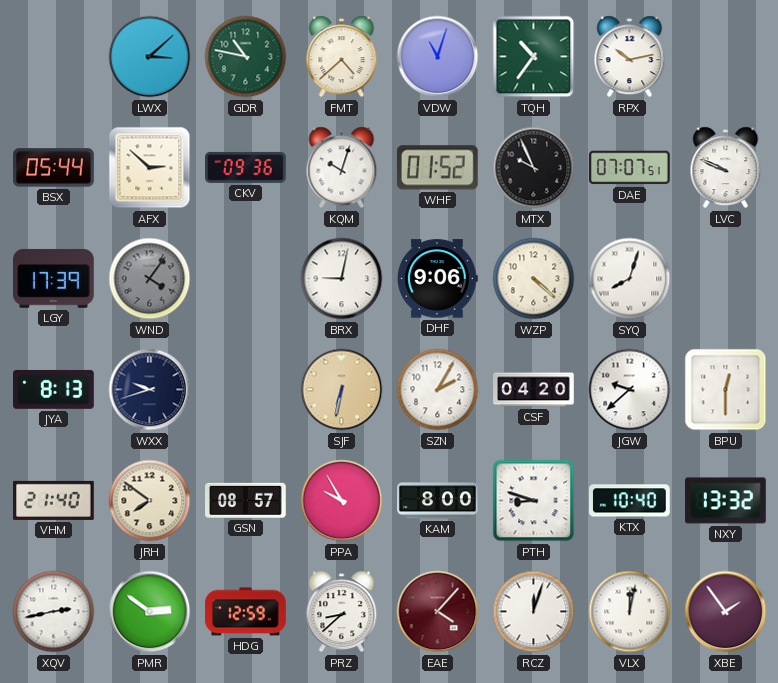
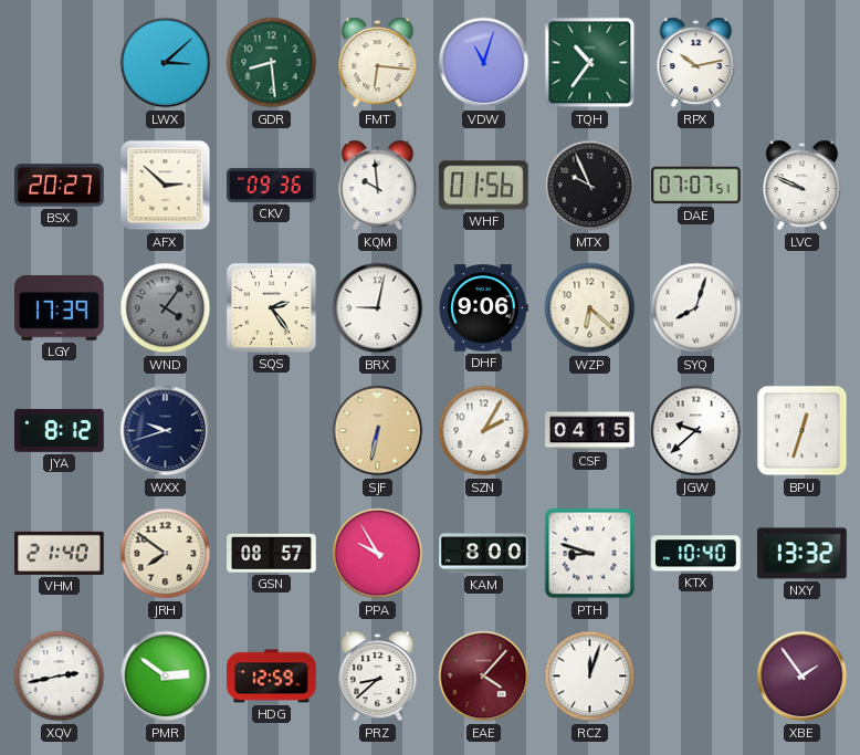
GDR: 10:47 -> 8:29
FMT: 4:38 -> 6:16
BSX: 05:44 -> 20:27
KQM: 10:03 -> 9:59
WHF: 01:52 -> 01:56
SQS: none -> 2:24
WZP: 4:22 -> 6:22
JYA: 8:13 -> 8:12
CSF: 04:20 -> 04:15
BPU: 12:30 -> 12:33
VLX: 12:02 -> none
